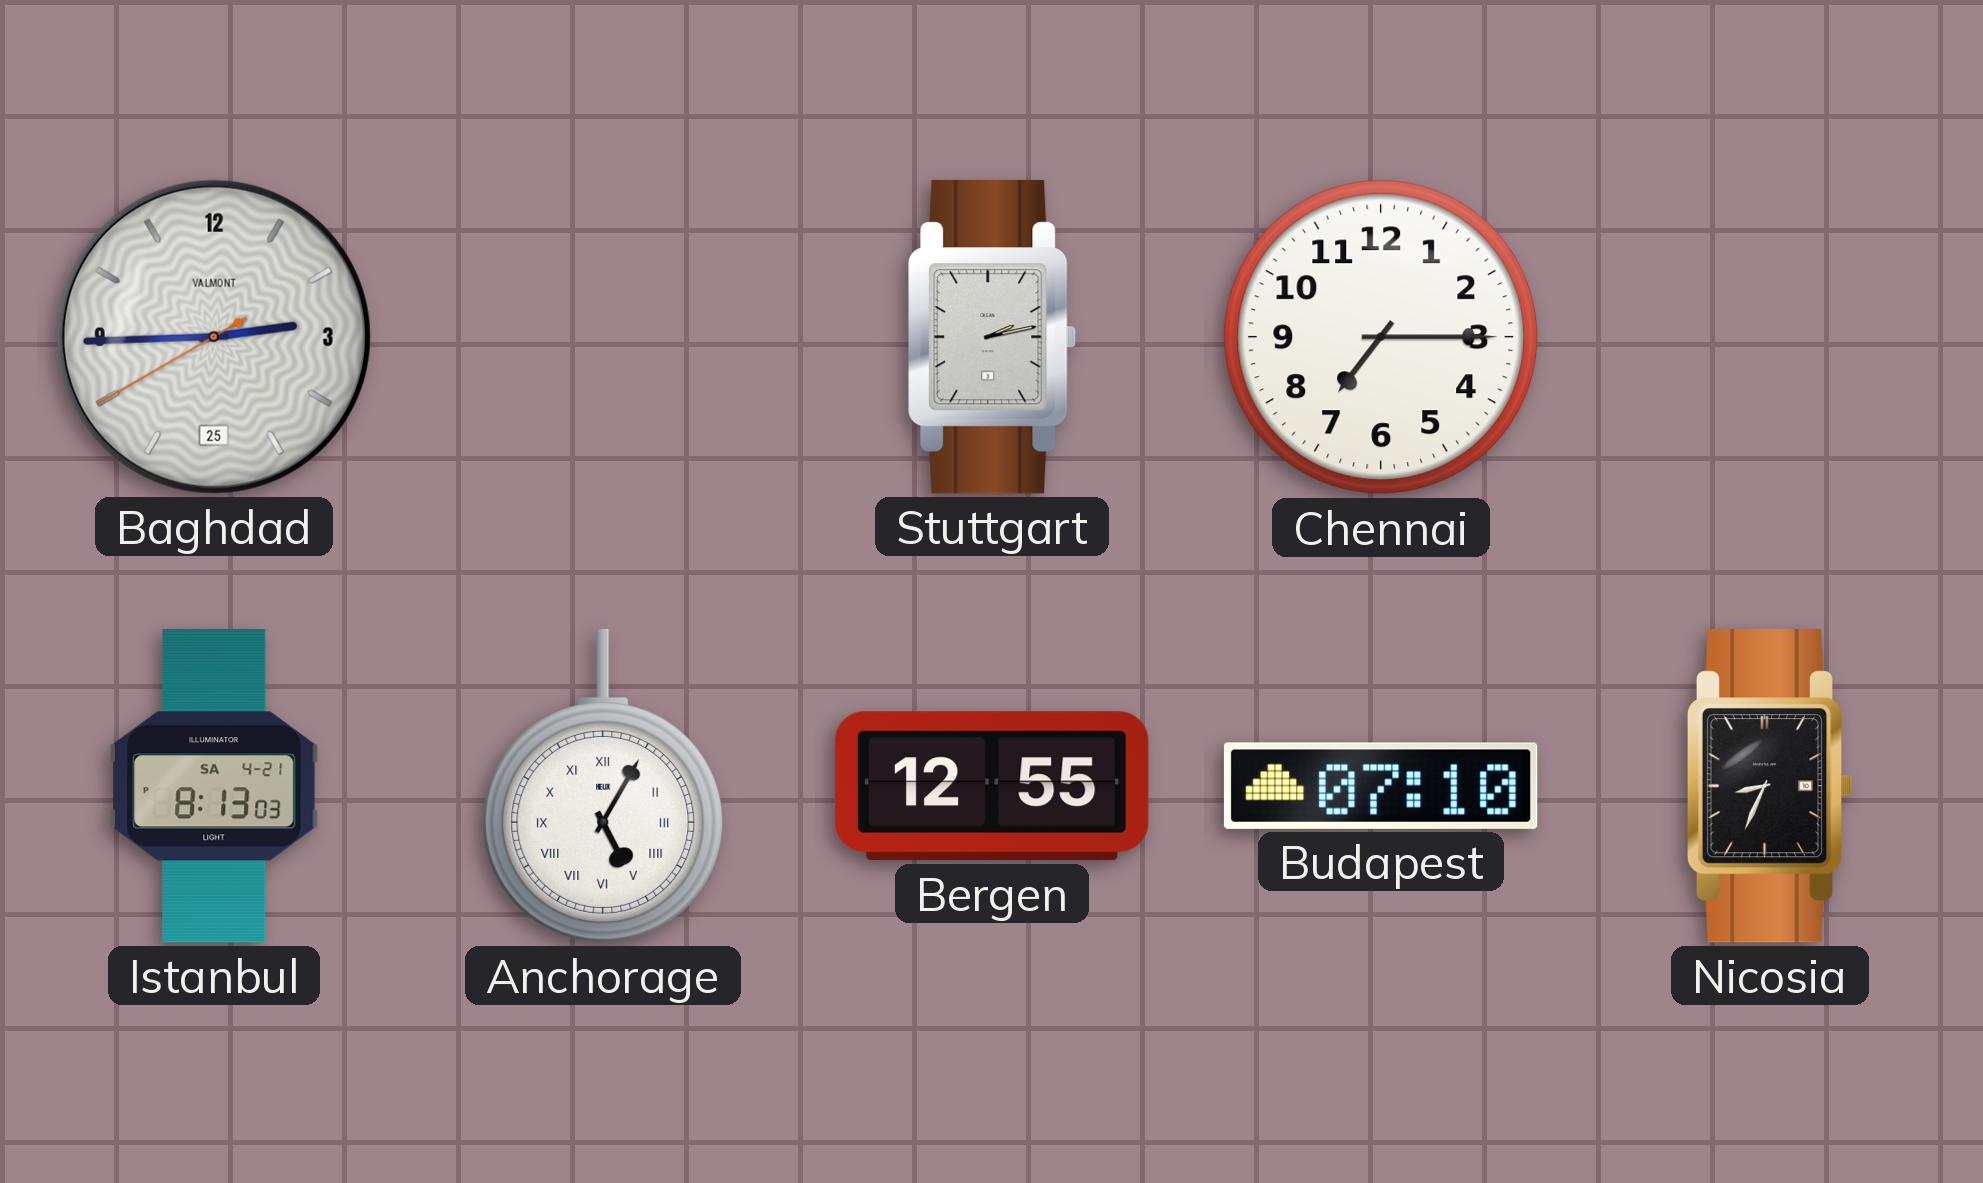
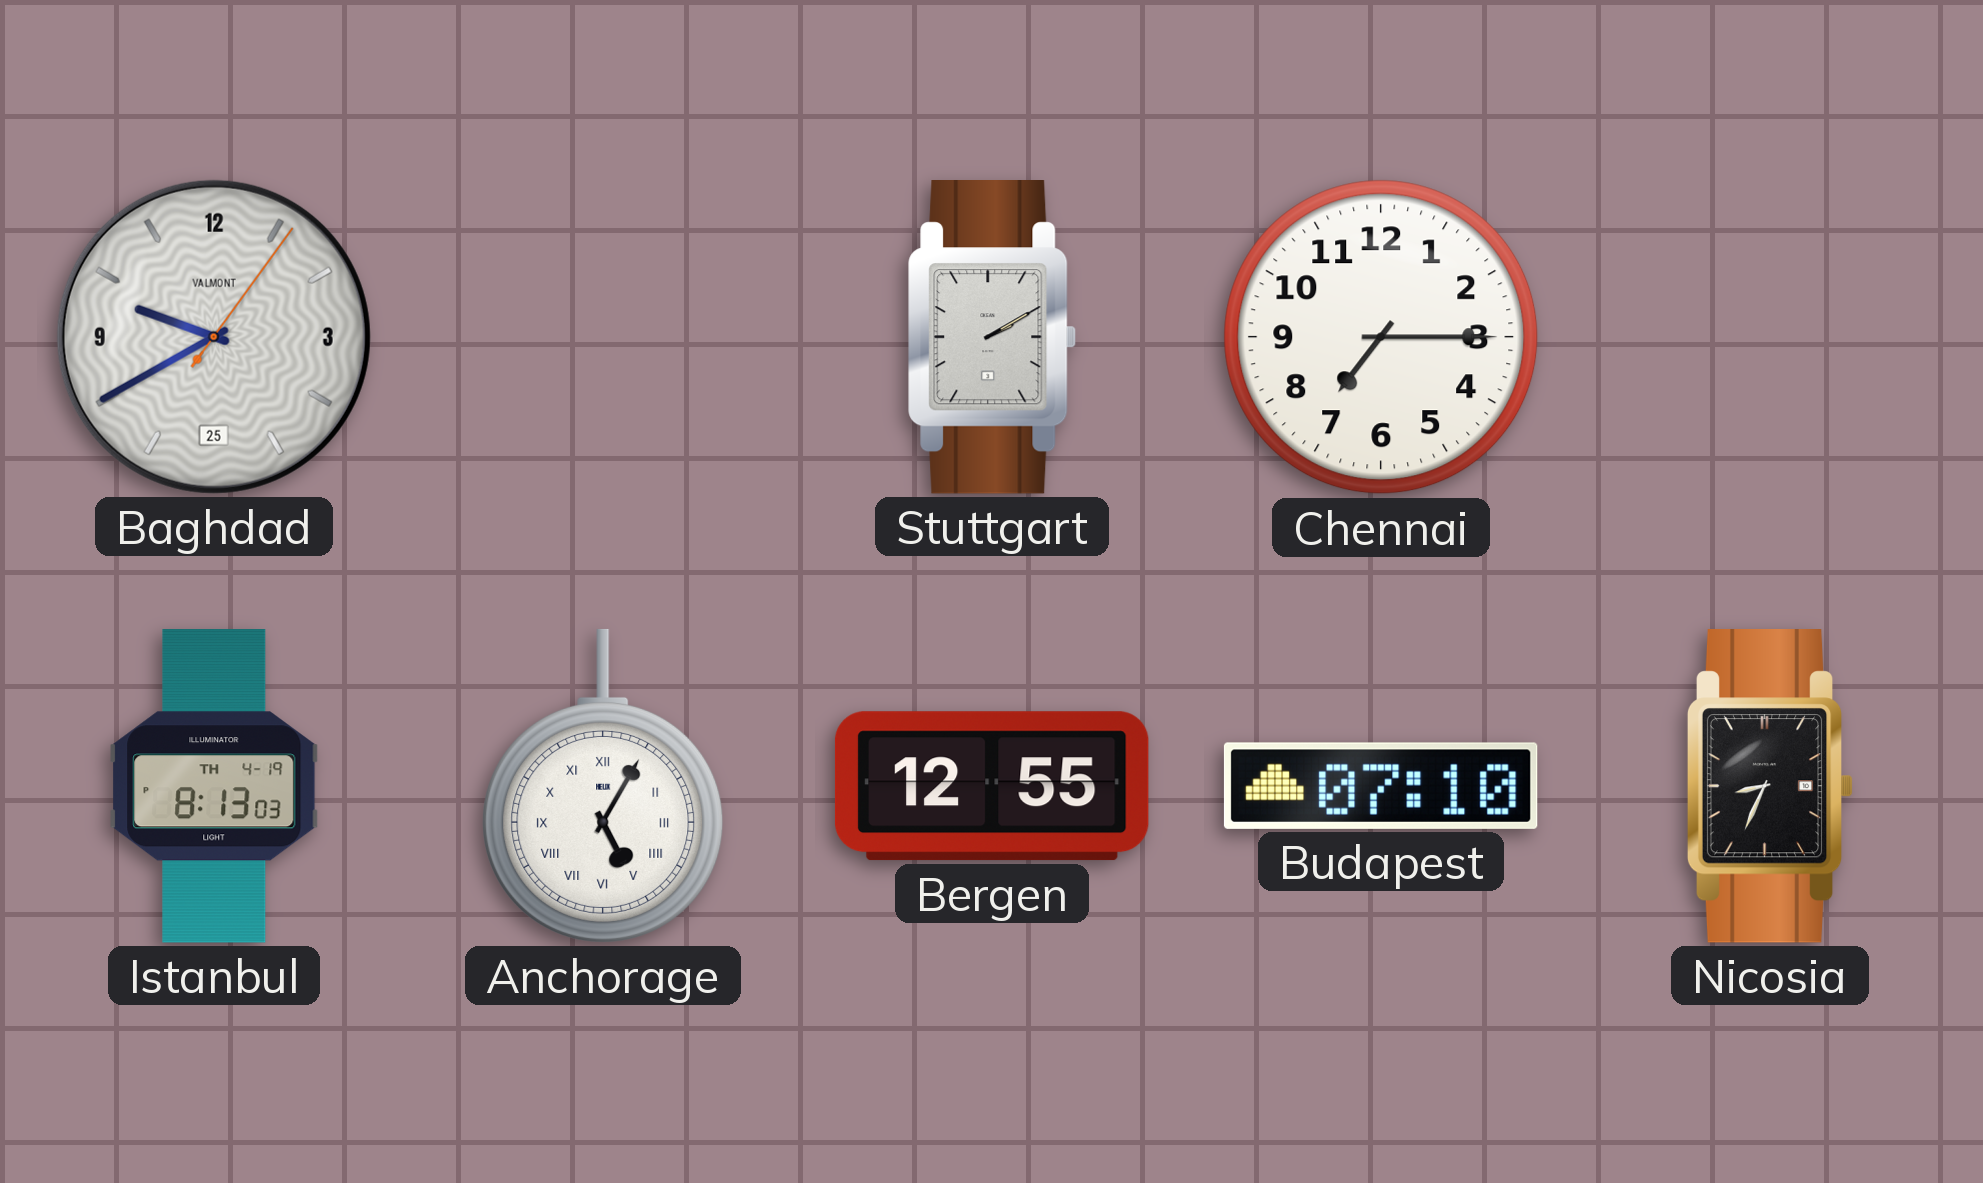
Baghdad: 2:44 -> 9:40
Stuttgart: 2:13 -> 2:10
Istanbul date: SA 4-21 -> TH 4-19
